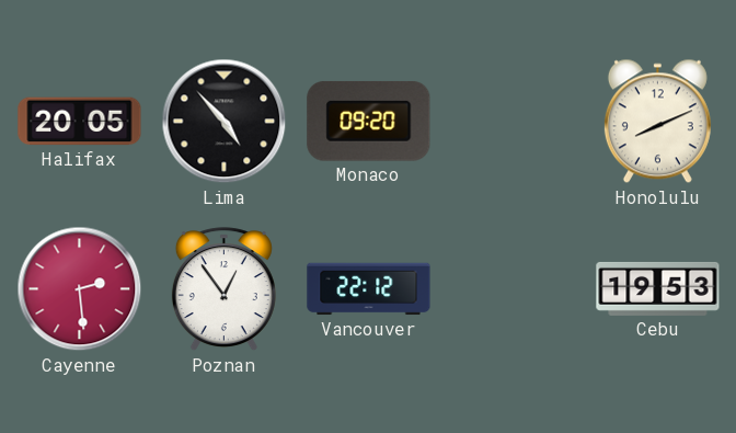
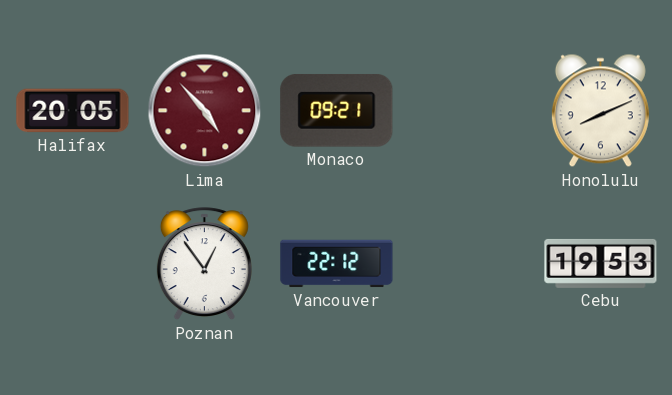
Lima dial: black -> burgundy
Monaco: 09:20 -> 09:21
Cayenne: 2:29 -> none
